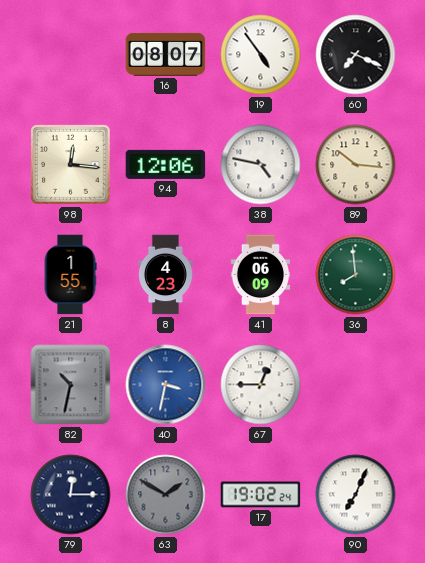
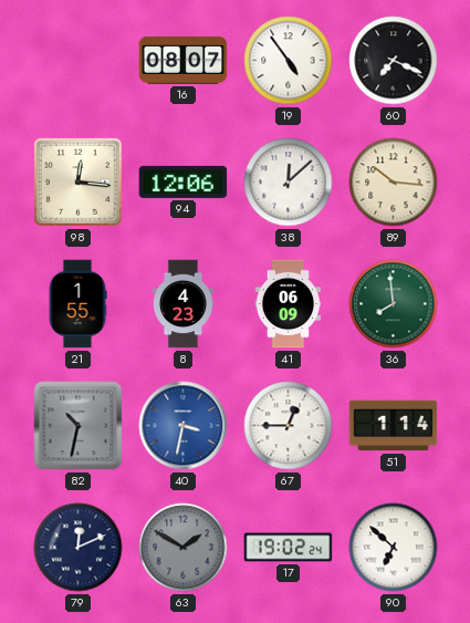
38: 4:47 -> 12:08
51: none -> 1:14
79: 12:15 -> 12:11
90: 7:04 -> 6:52
